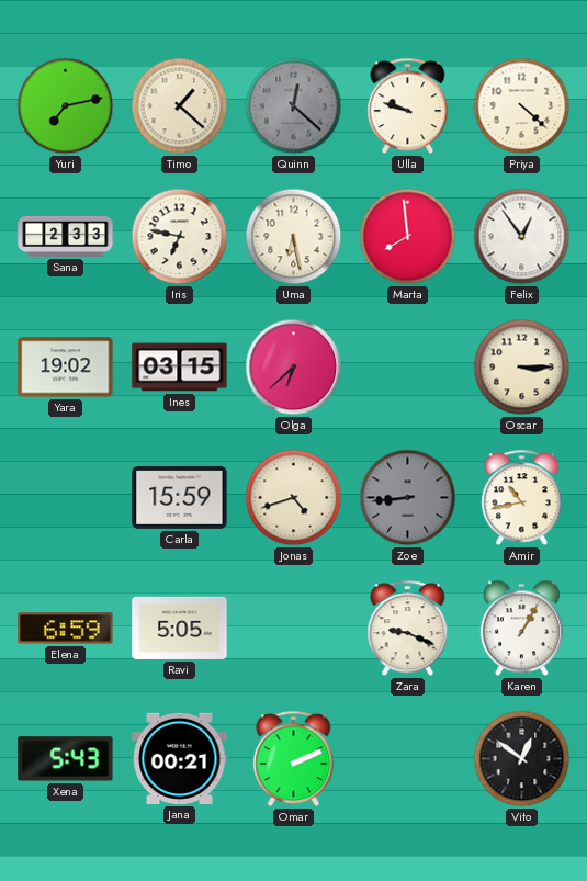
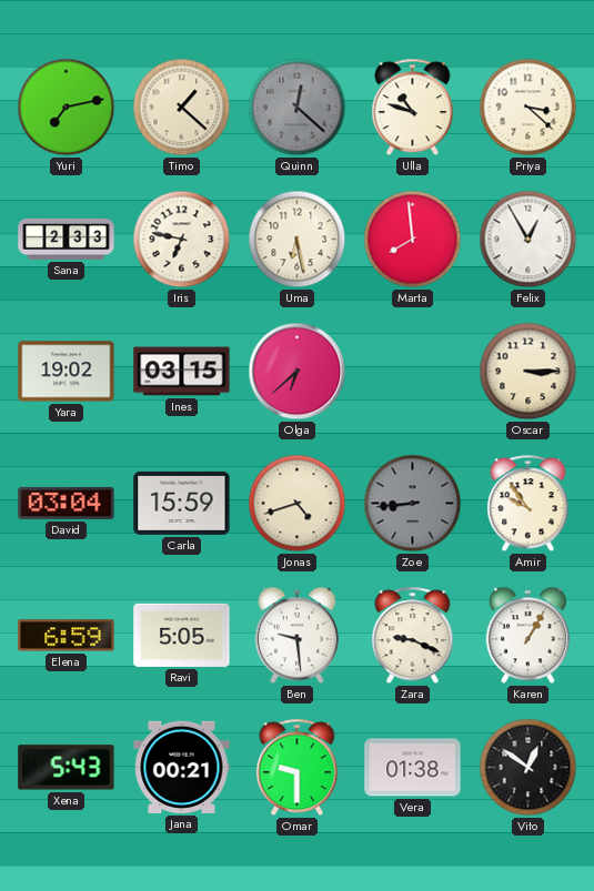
Ulla: 9:48 -> 10:48
Priya: 4:22 -> 3:22
Felix: 12:54 -> 12:55
David: none -> 03:04
Amir: 10:43 -> 9:54
Ben: none -> 9:29
Omar: 2:11 -> 9:30
Vera: none -> 01:38
